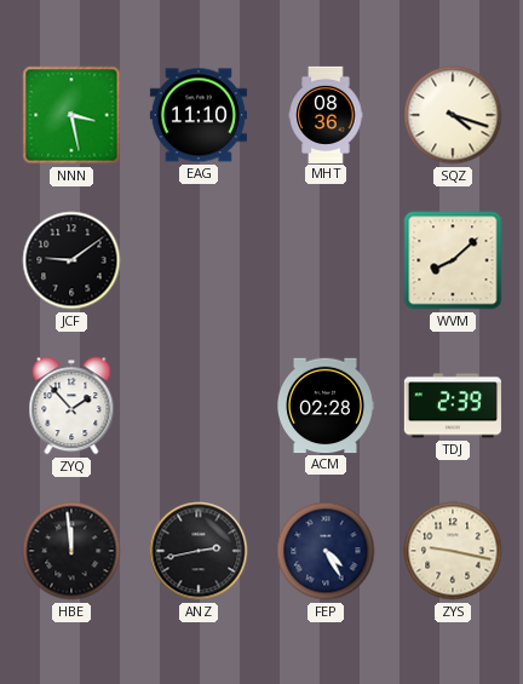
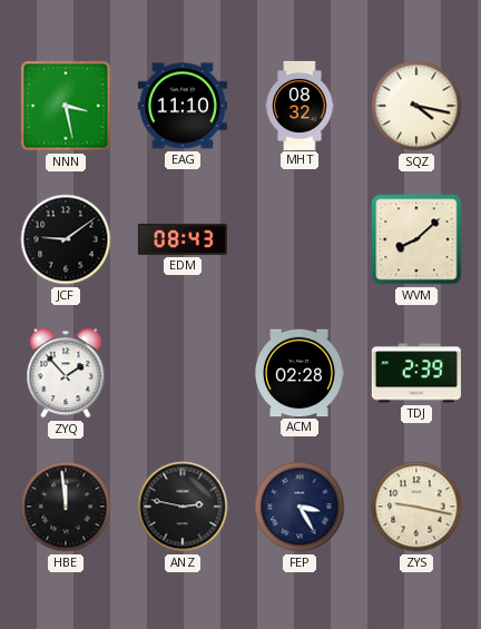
MHT: 08:36 -> 08:32
SQZ: 4:18 -> 4:17
EDM: none -> 08:43
ANZ: 2:43 -> 2:47
FEP: 4:25 -> 3:25
